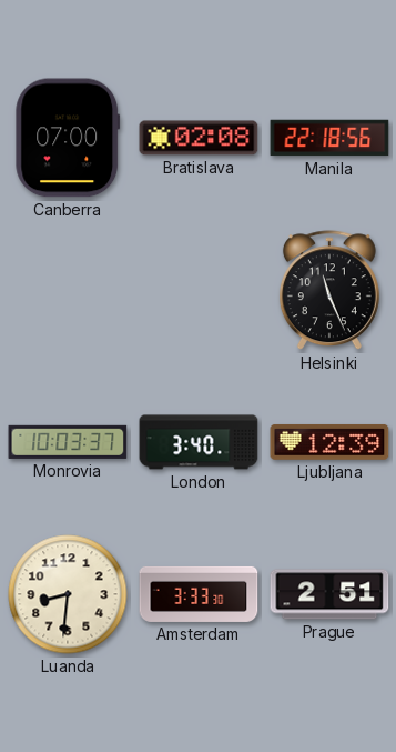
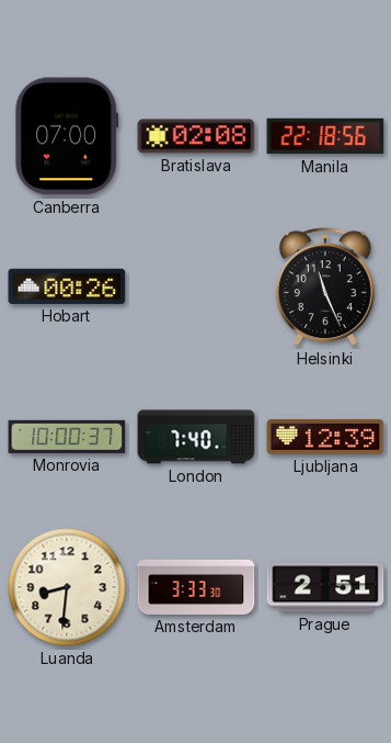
Hobart: none -> 00:26
Monrovia: 10:03 -> 10:00
London: 3:40 -> 7:40
